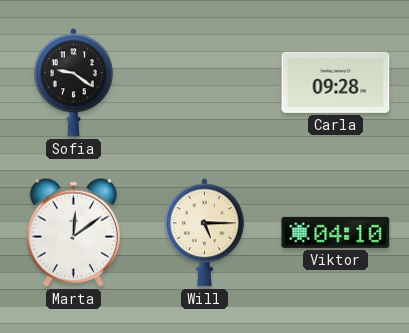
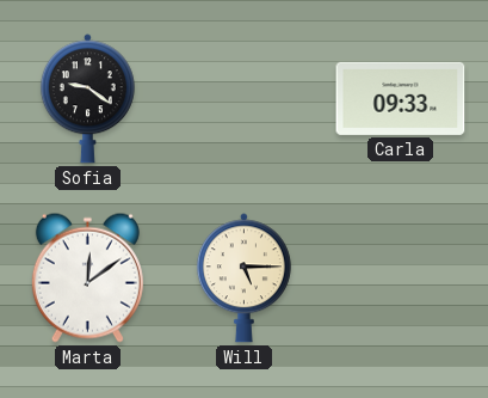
Carla: 09:28 -> 09:33
Viktor: 04:10 -> none
